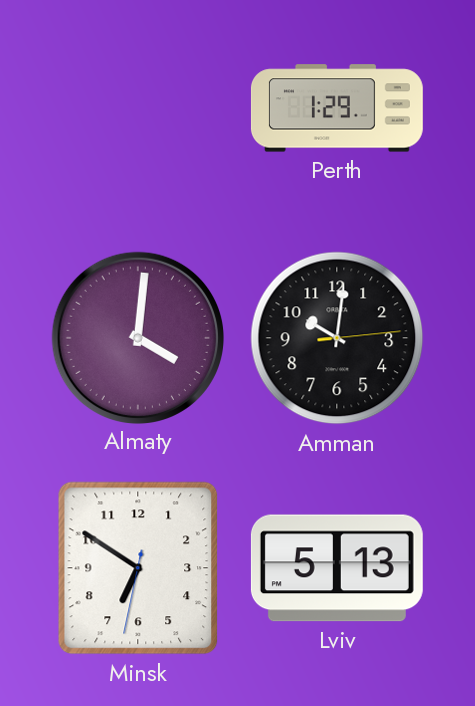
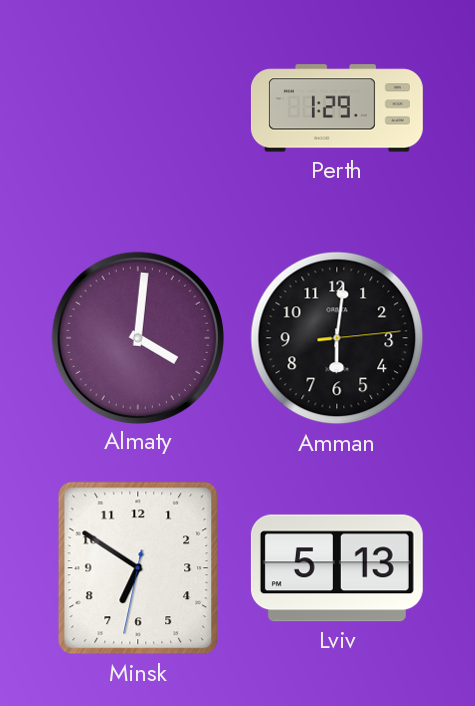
Amman: 10:01 -> 6:01
